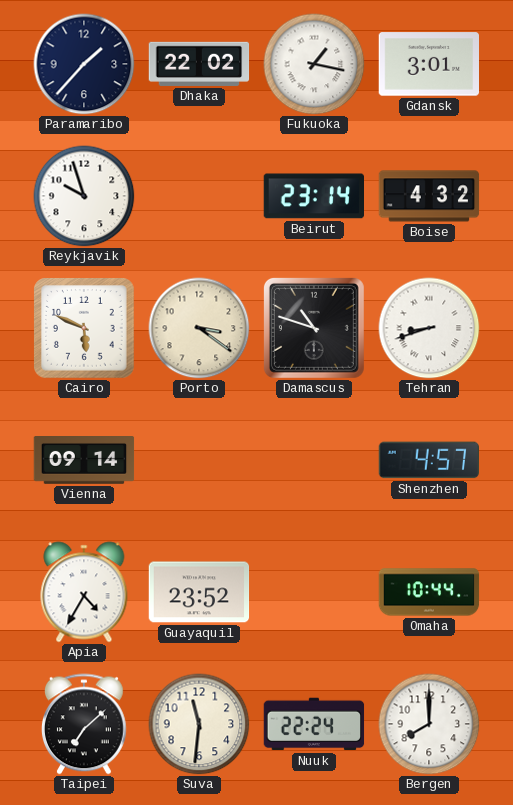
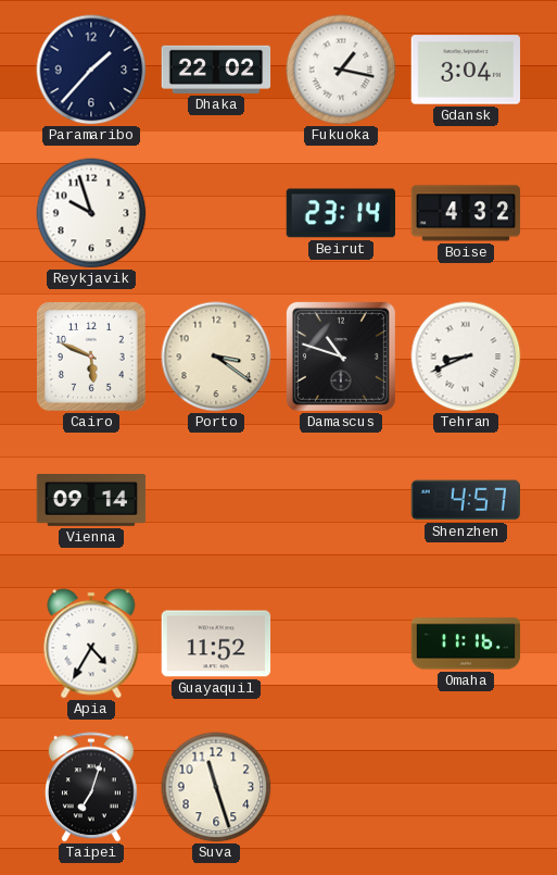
Gdansk: 3:01 -> 3:04
Tehran: 8:42 -> 8:41
Guayaquil: 23:52 -> 11:52
Omaha: 10:44 -> 11:16
Taipei: 7:08 -> 7:03
Suva: 11:31 -> 11:27
Nuuk: 22:24 -> none
Bergen: 8:00 -> none
